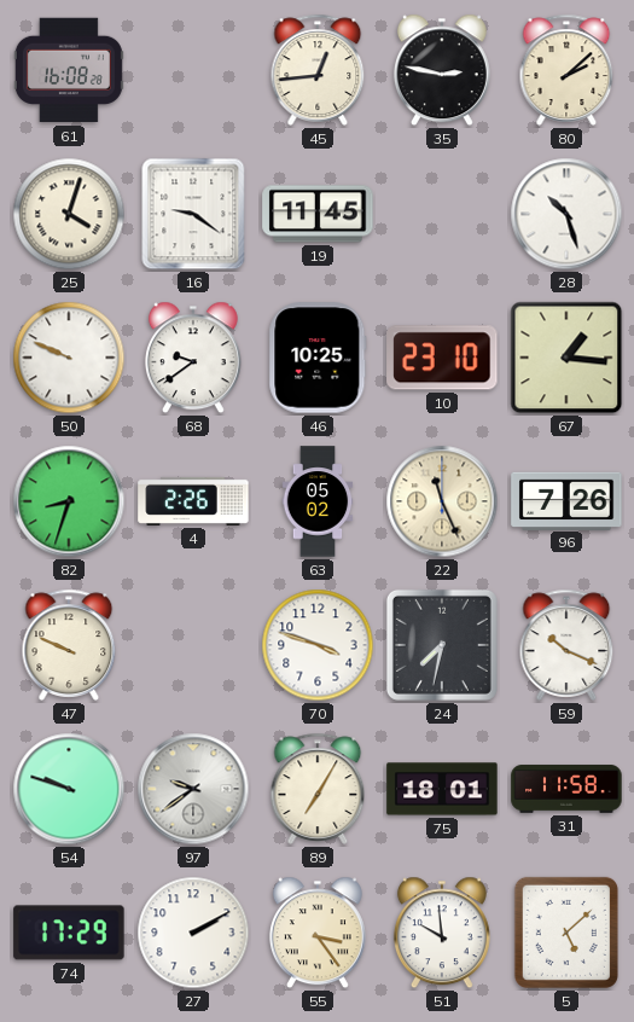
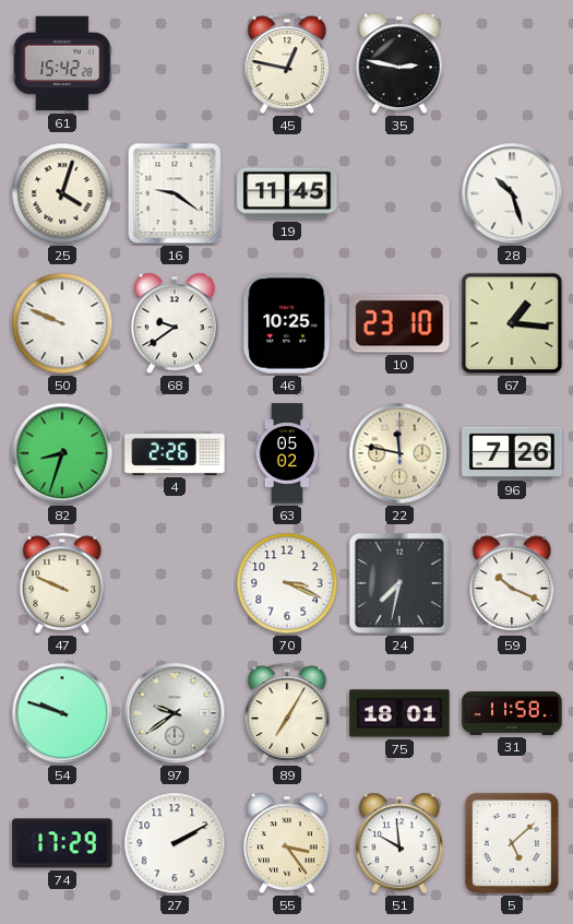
61: 16:08 -> 15:42
45: 12:44 -> 12:47
80: 2:08 -> none
22: 11:26 -> 11:47
70: 3:48 -> 3:19
